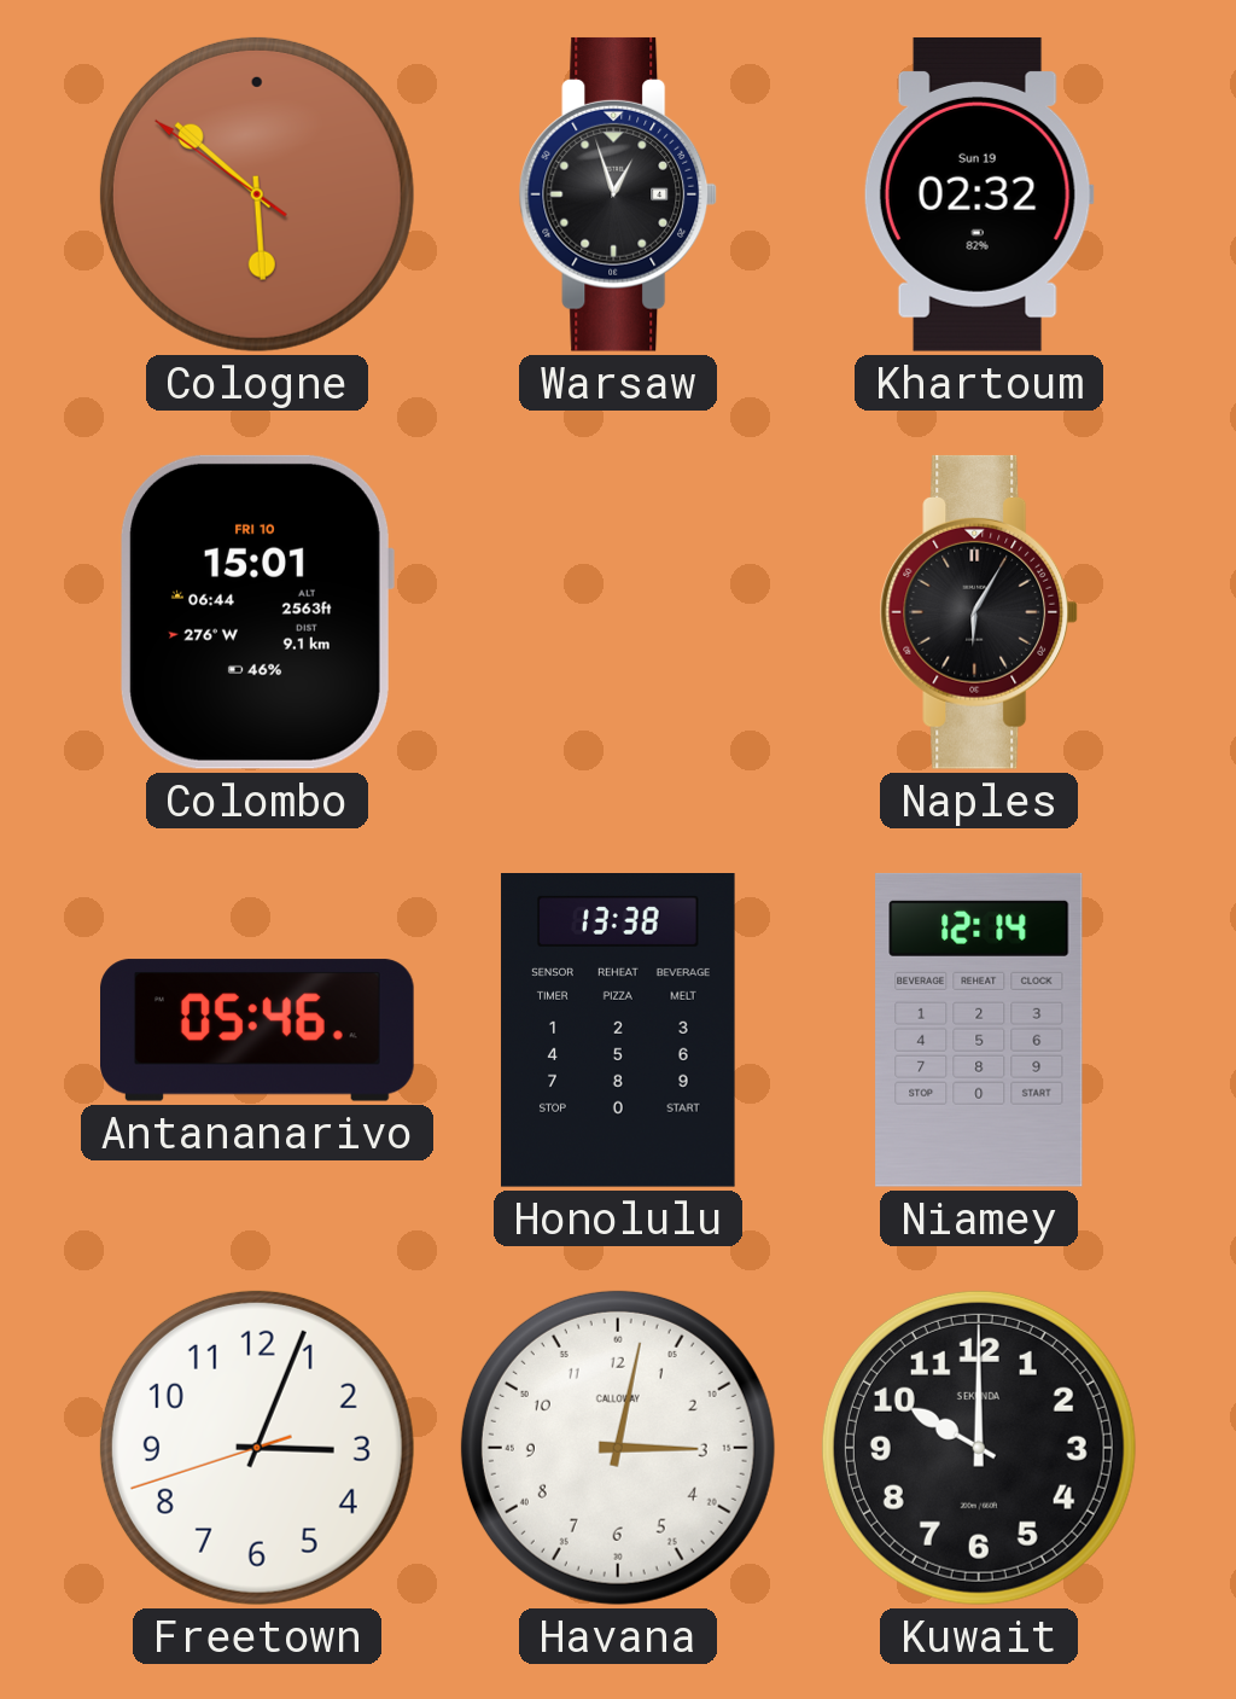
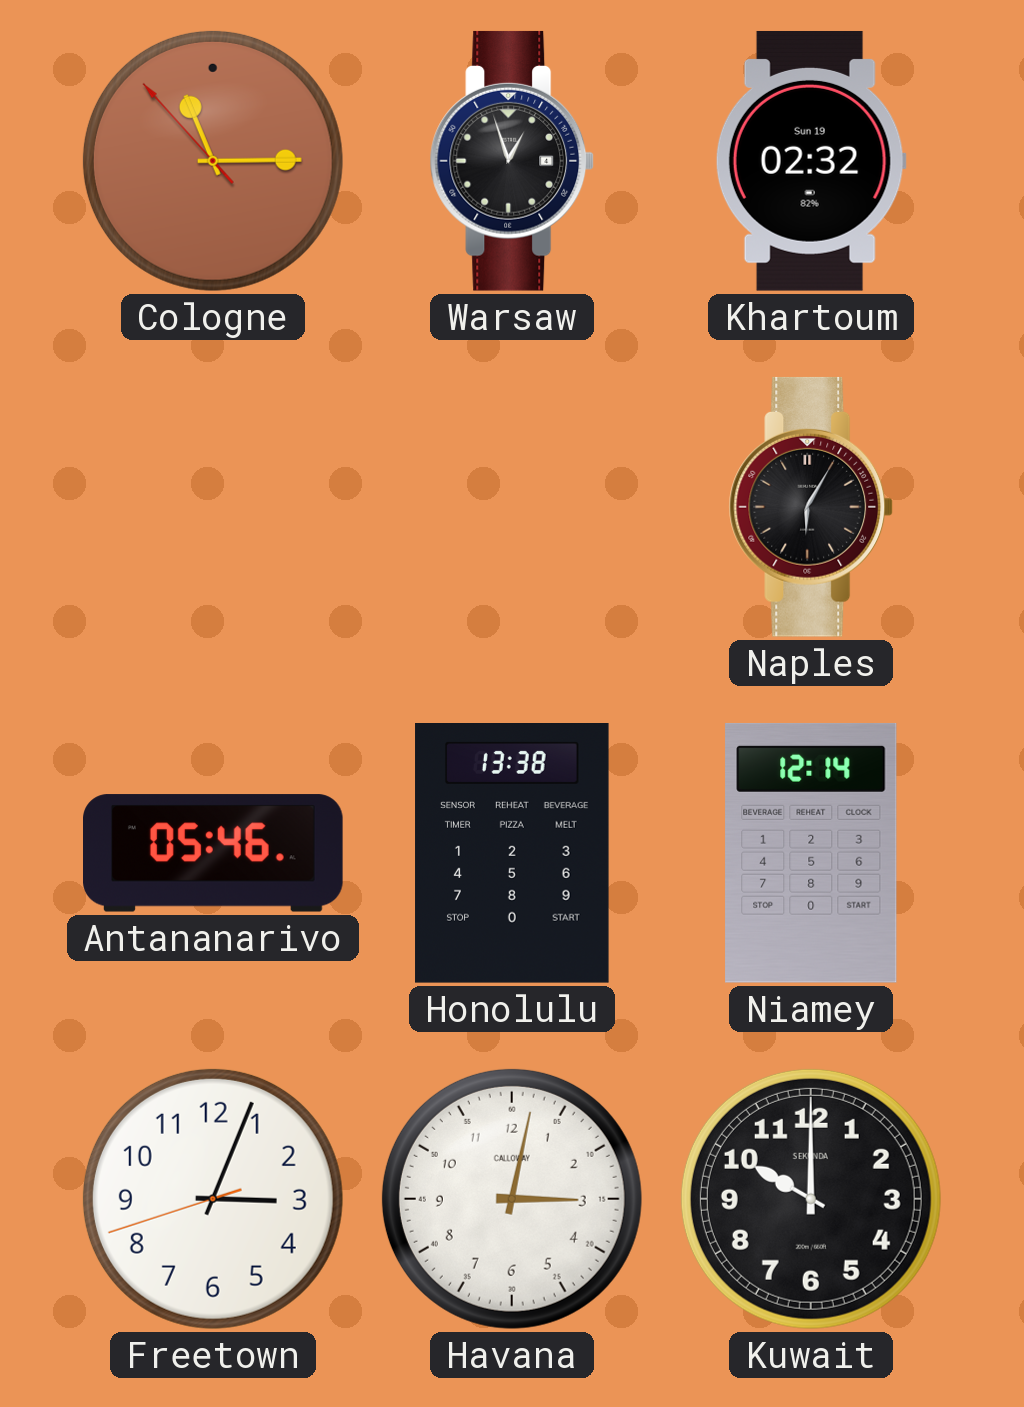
Cologne: 5:51 -> 11:14
Colombo: 15:01 -> none
